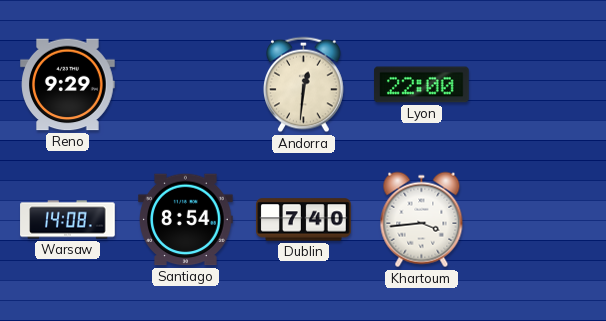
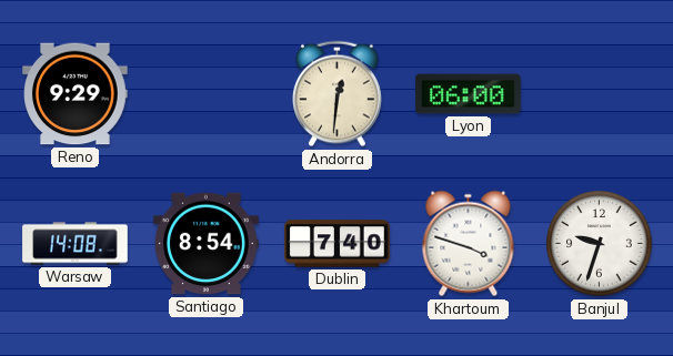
Lyon: 22:00 -> 06:00
Khartoum: 3:44 -> 3:48
Banjul: none -> 9:33
